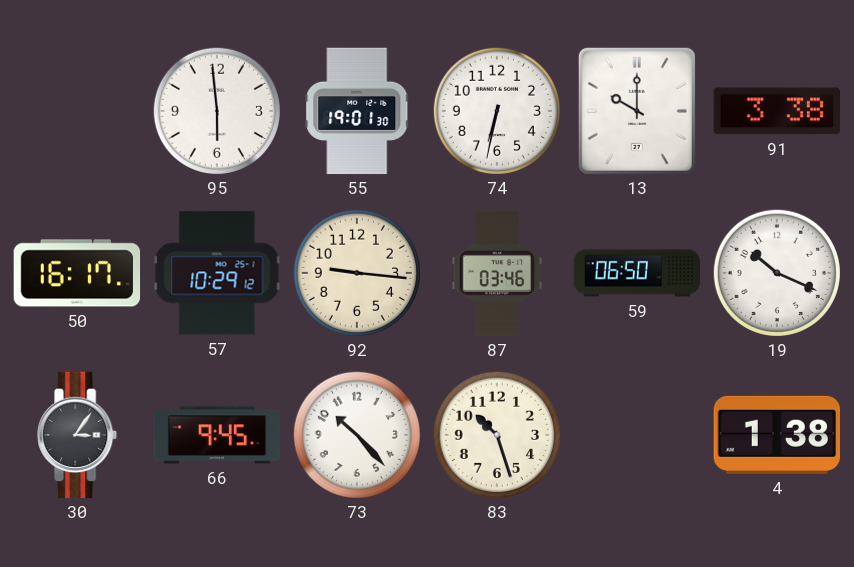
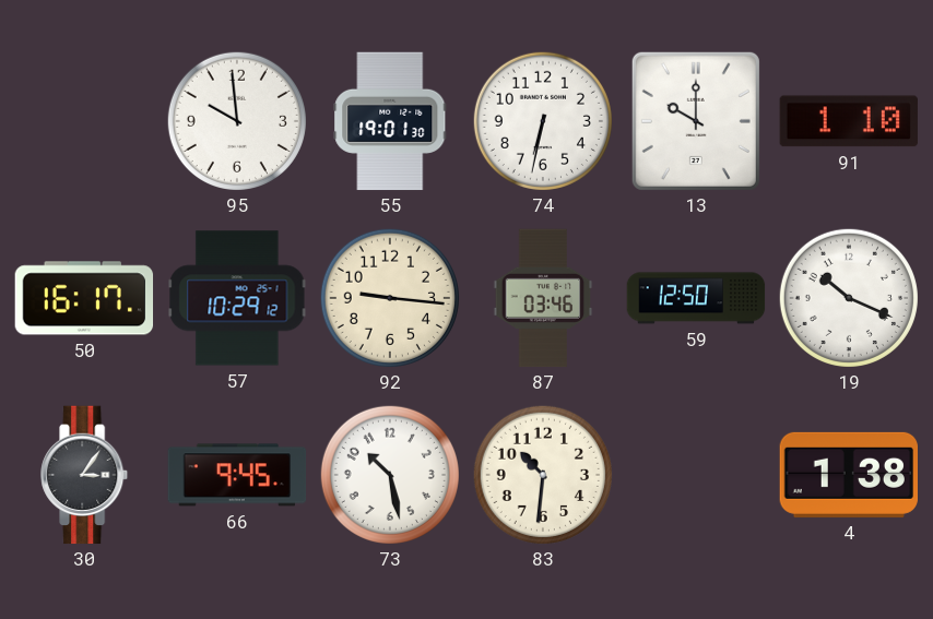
95: 5:59 -> 9:59
91: 3:38 -> 1:10
59: 06:50 -> 12:50
73: 10:23 -> 10:28
83: 10:27 -> 10:31
